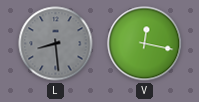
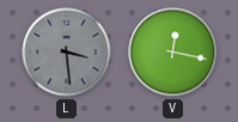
L: 8:29 -> 3:29
